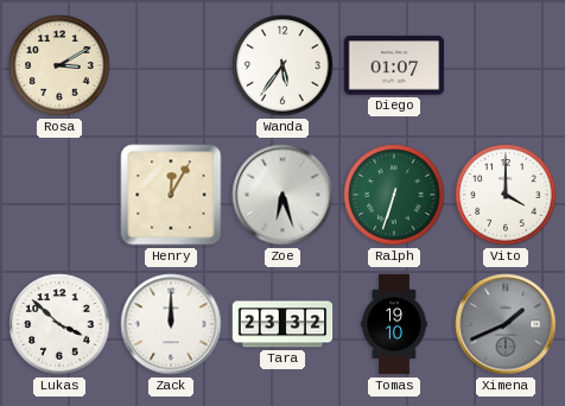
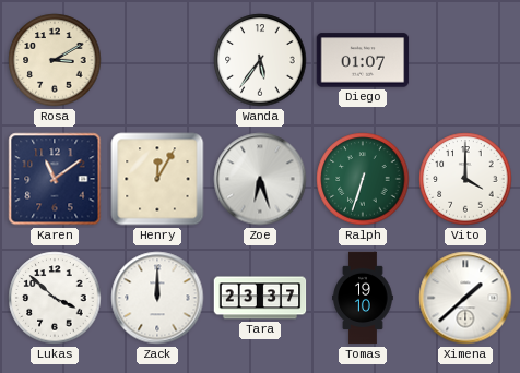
Karen: none -> 11:09
Tara: 23:32 -> 23:37
Ximena: 1:41 -> 1:38
Ximena dial: grey -> white
